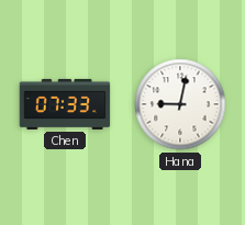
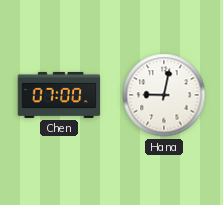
Chen: 07:33 -> 07:00
